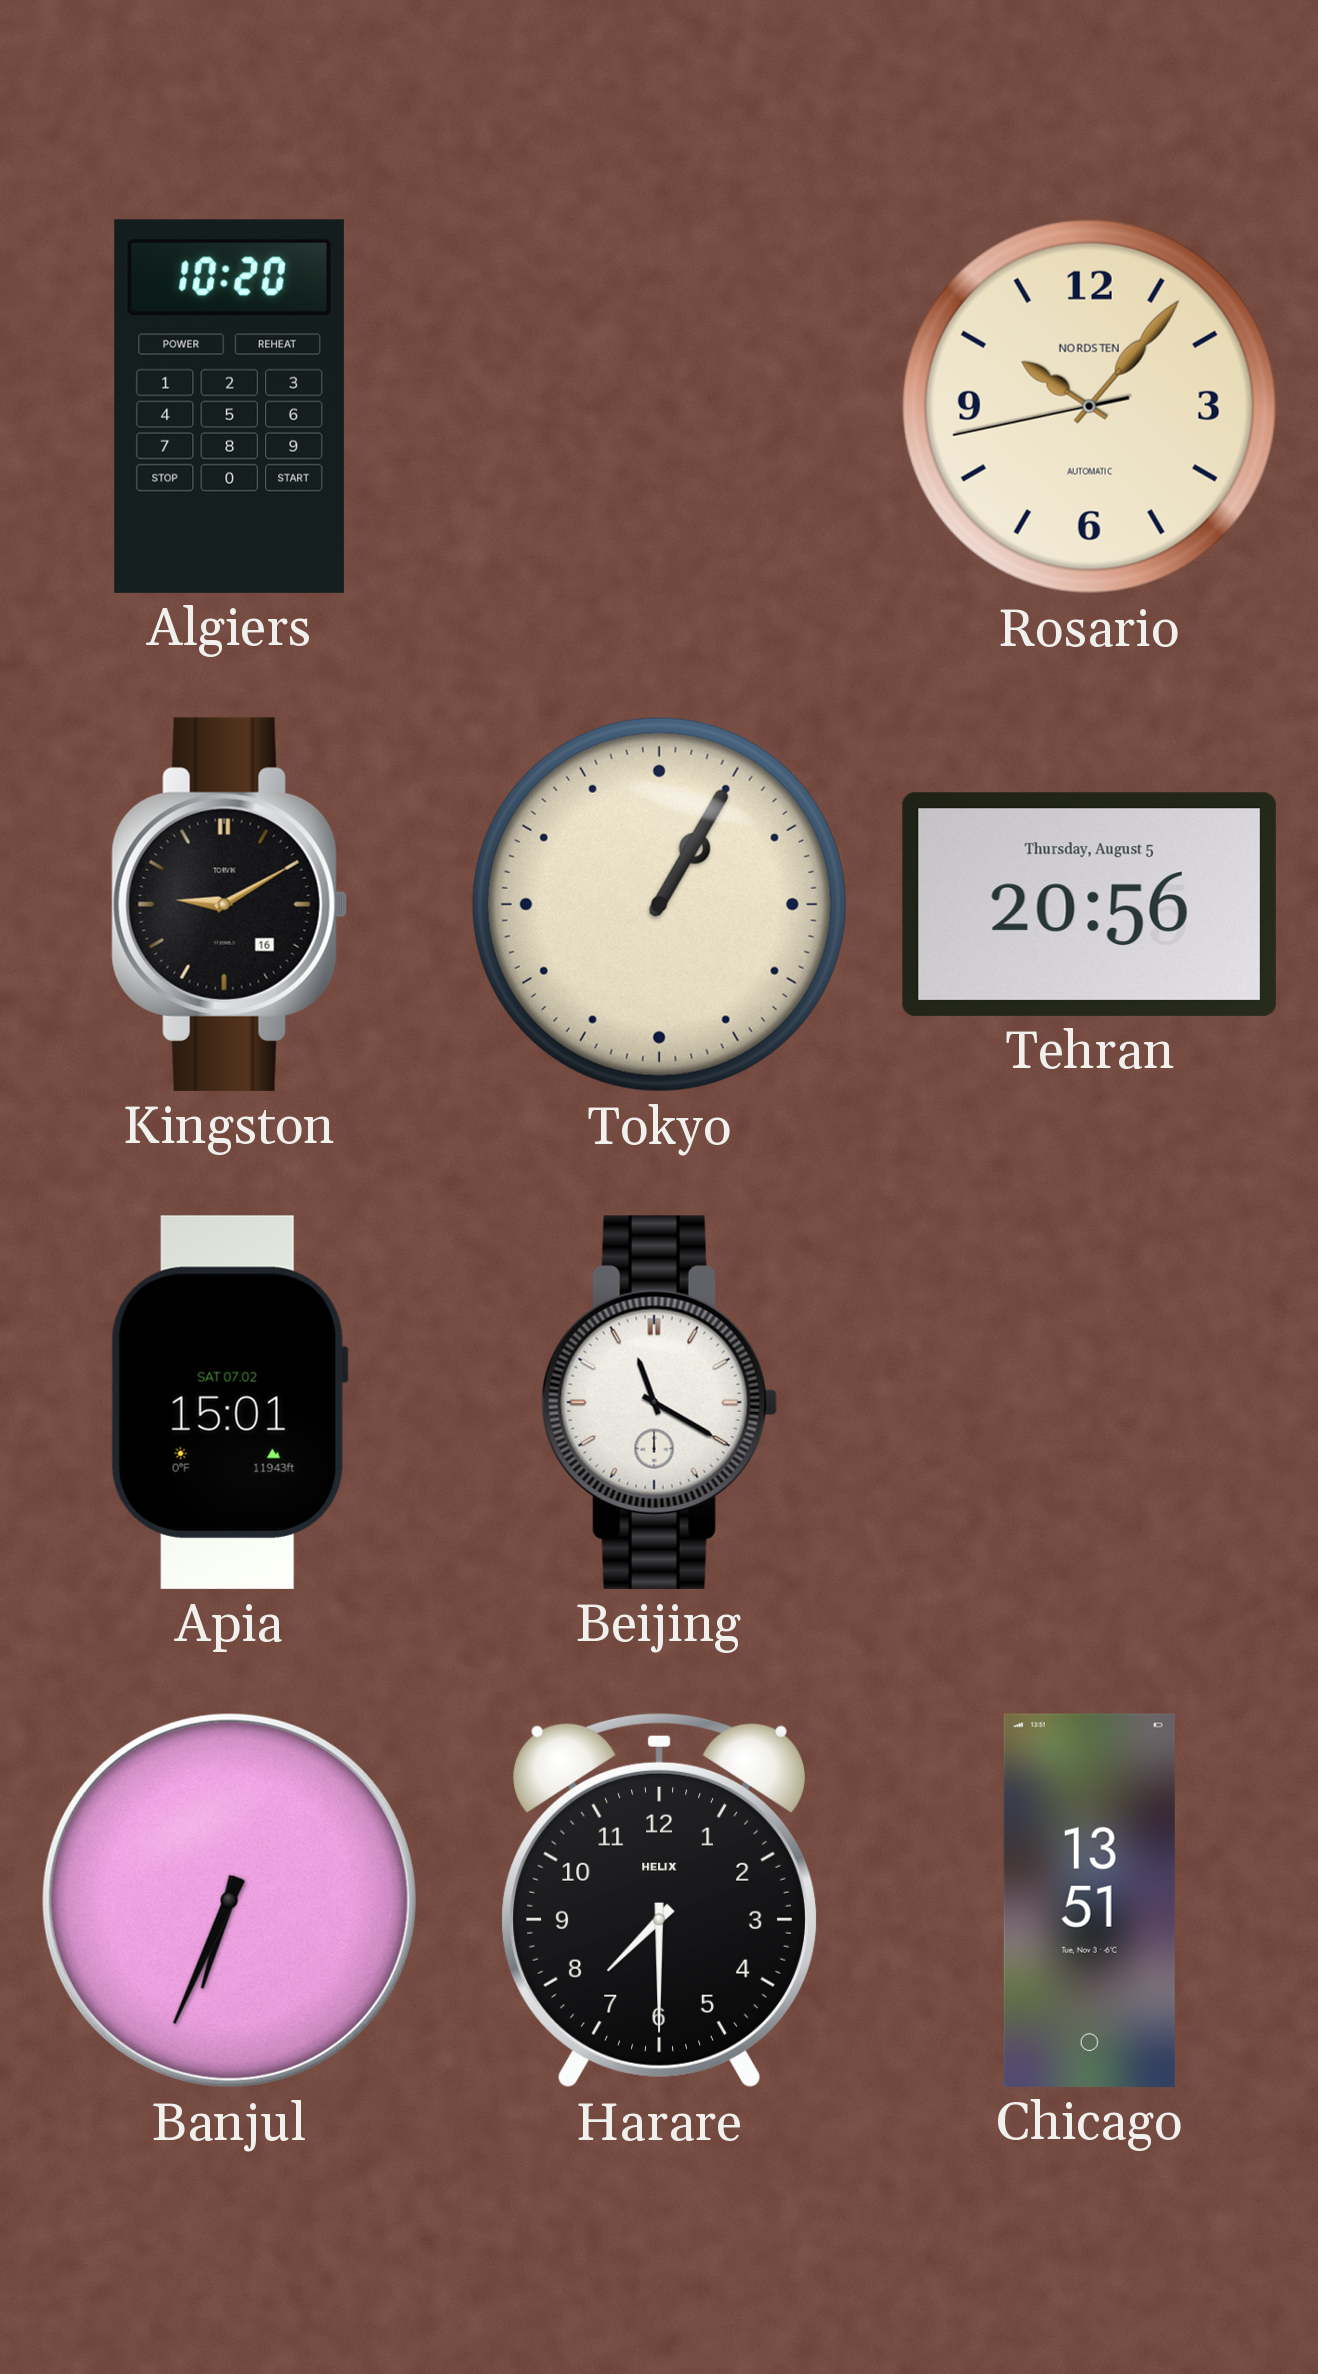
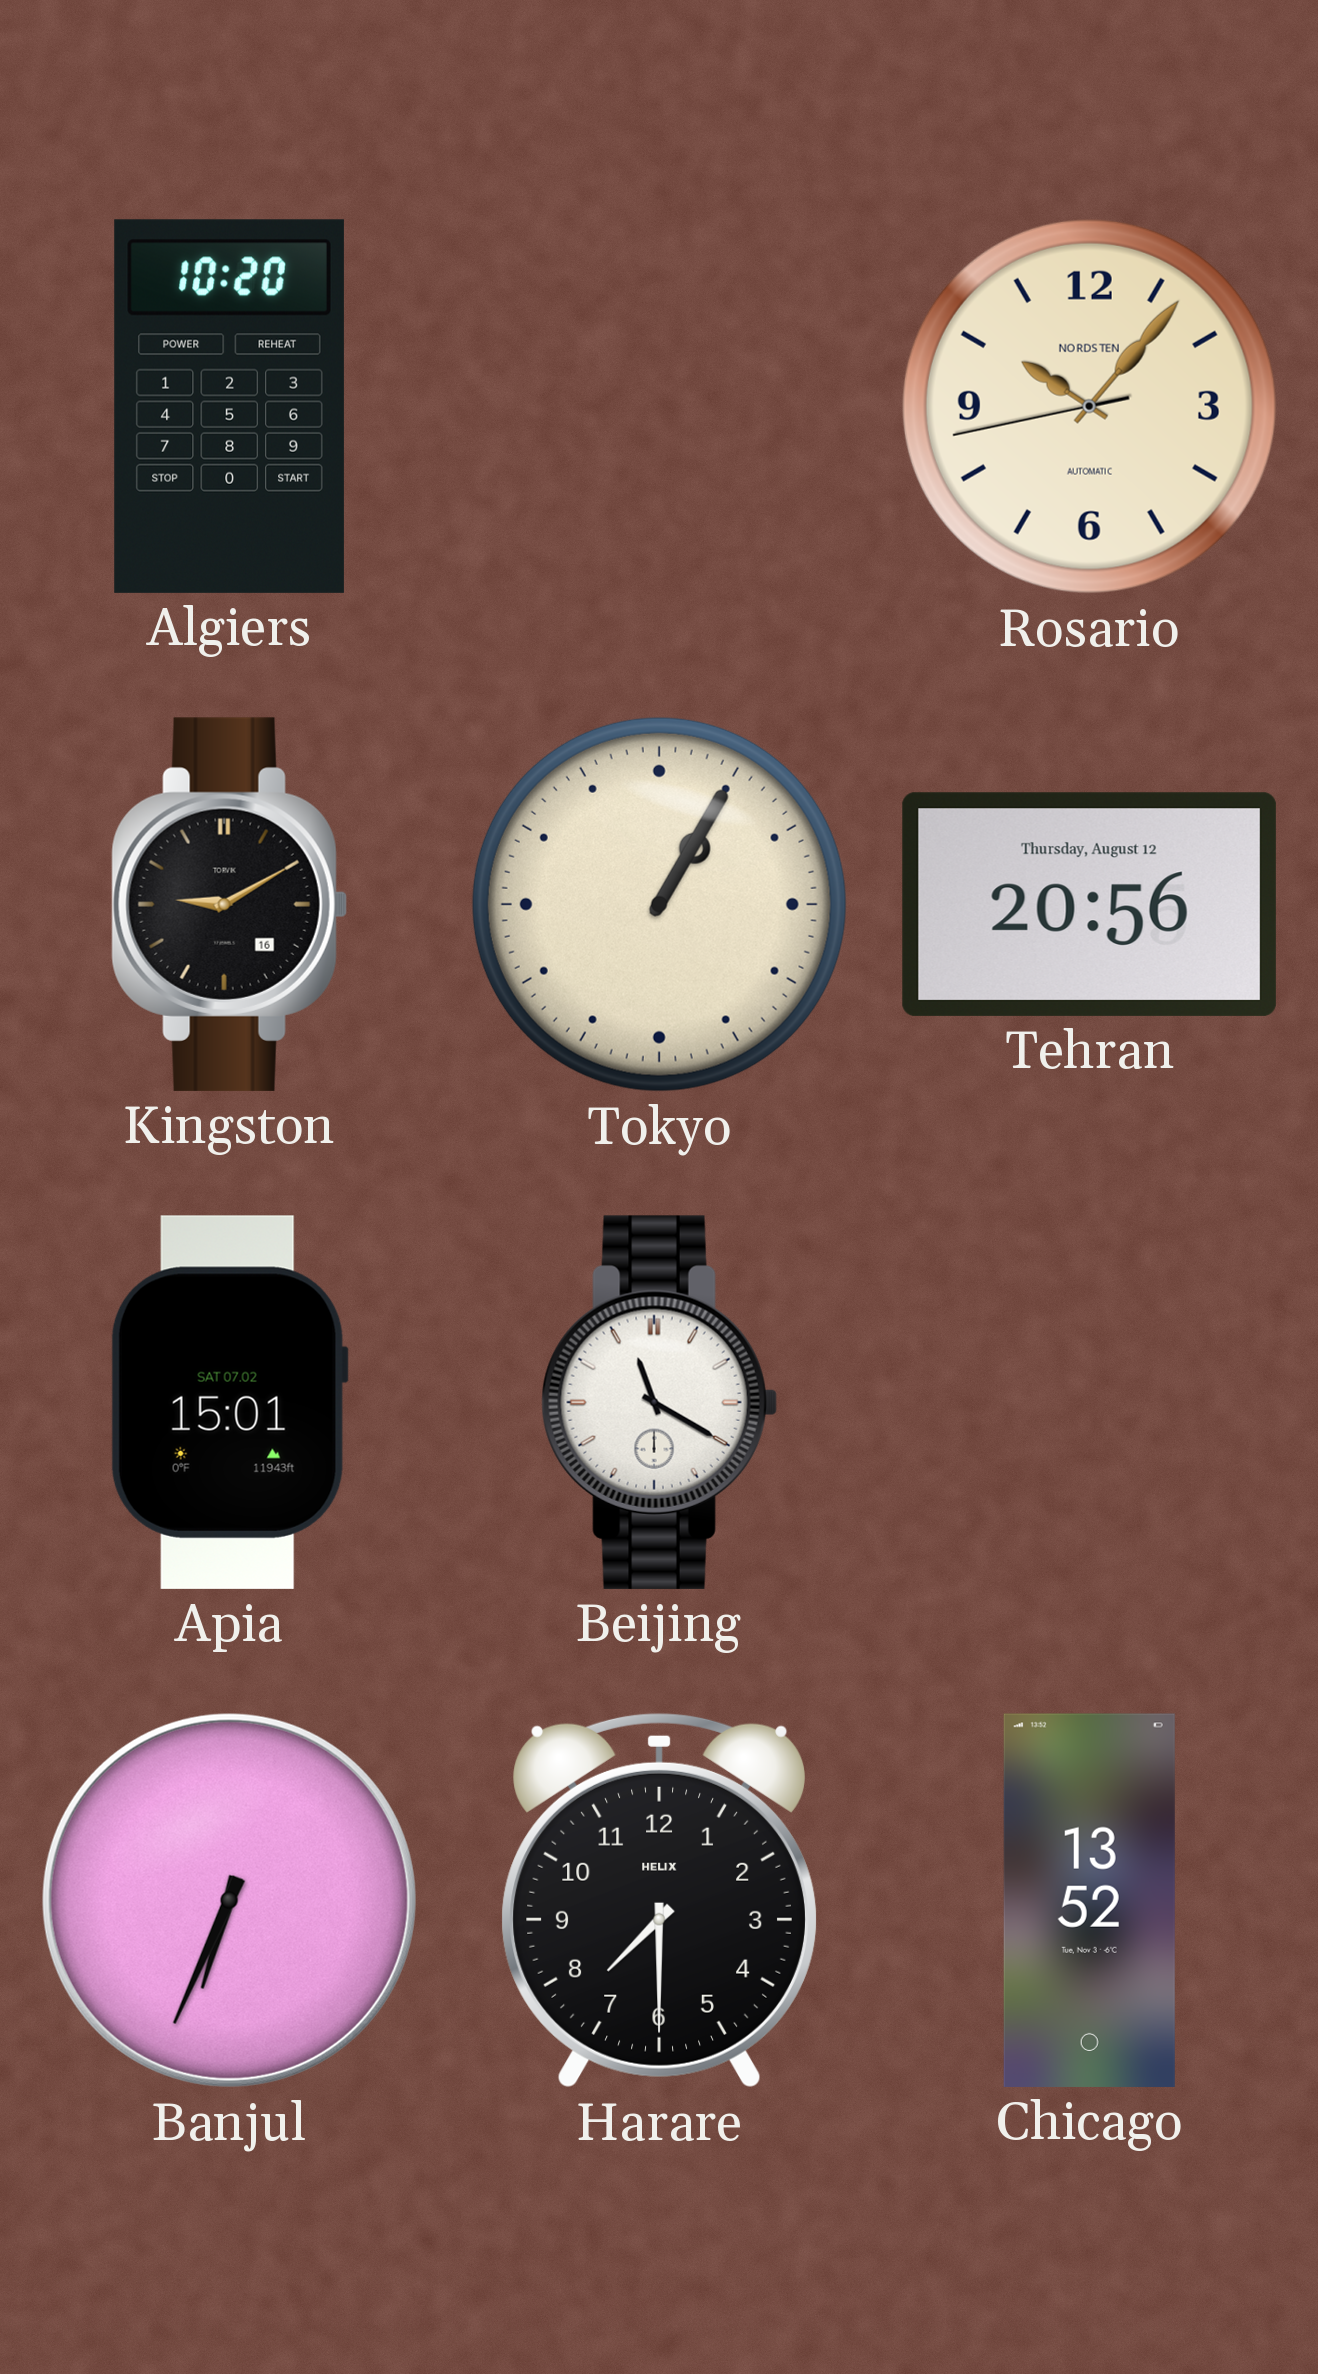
Tehran date: Thursday, August 5 -> Thursday, August 12
Chicago: 13:51 -> 13:52
